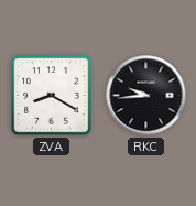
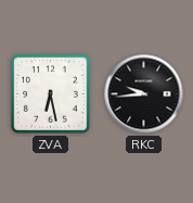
ZVA: 8:20 -> 6:28
